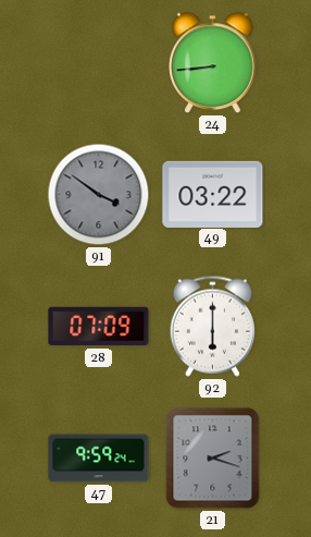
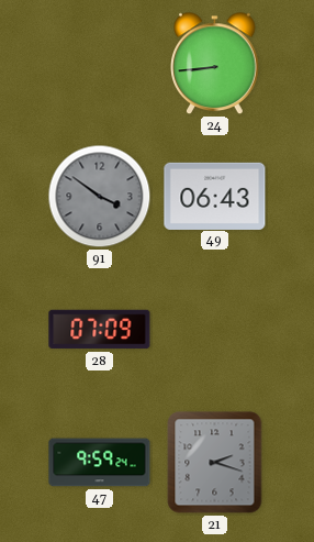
49: 03:22 -> 06:43
92: 6:00 -> none
